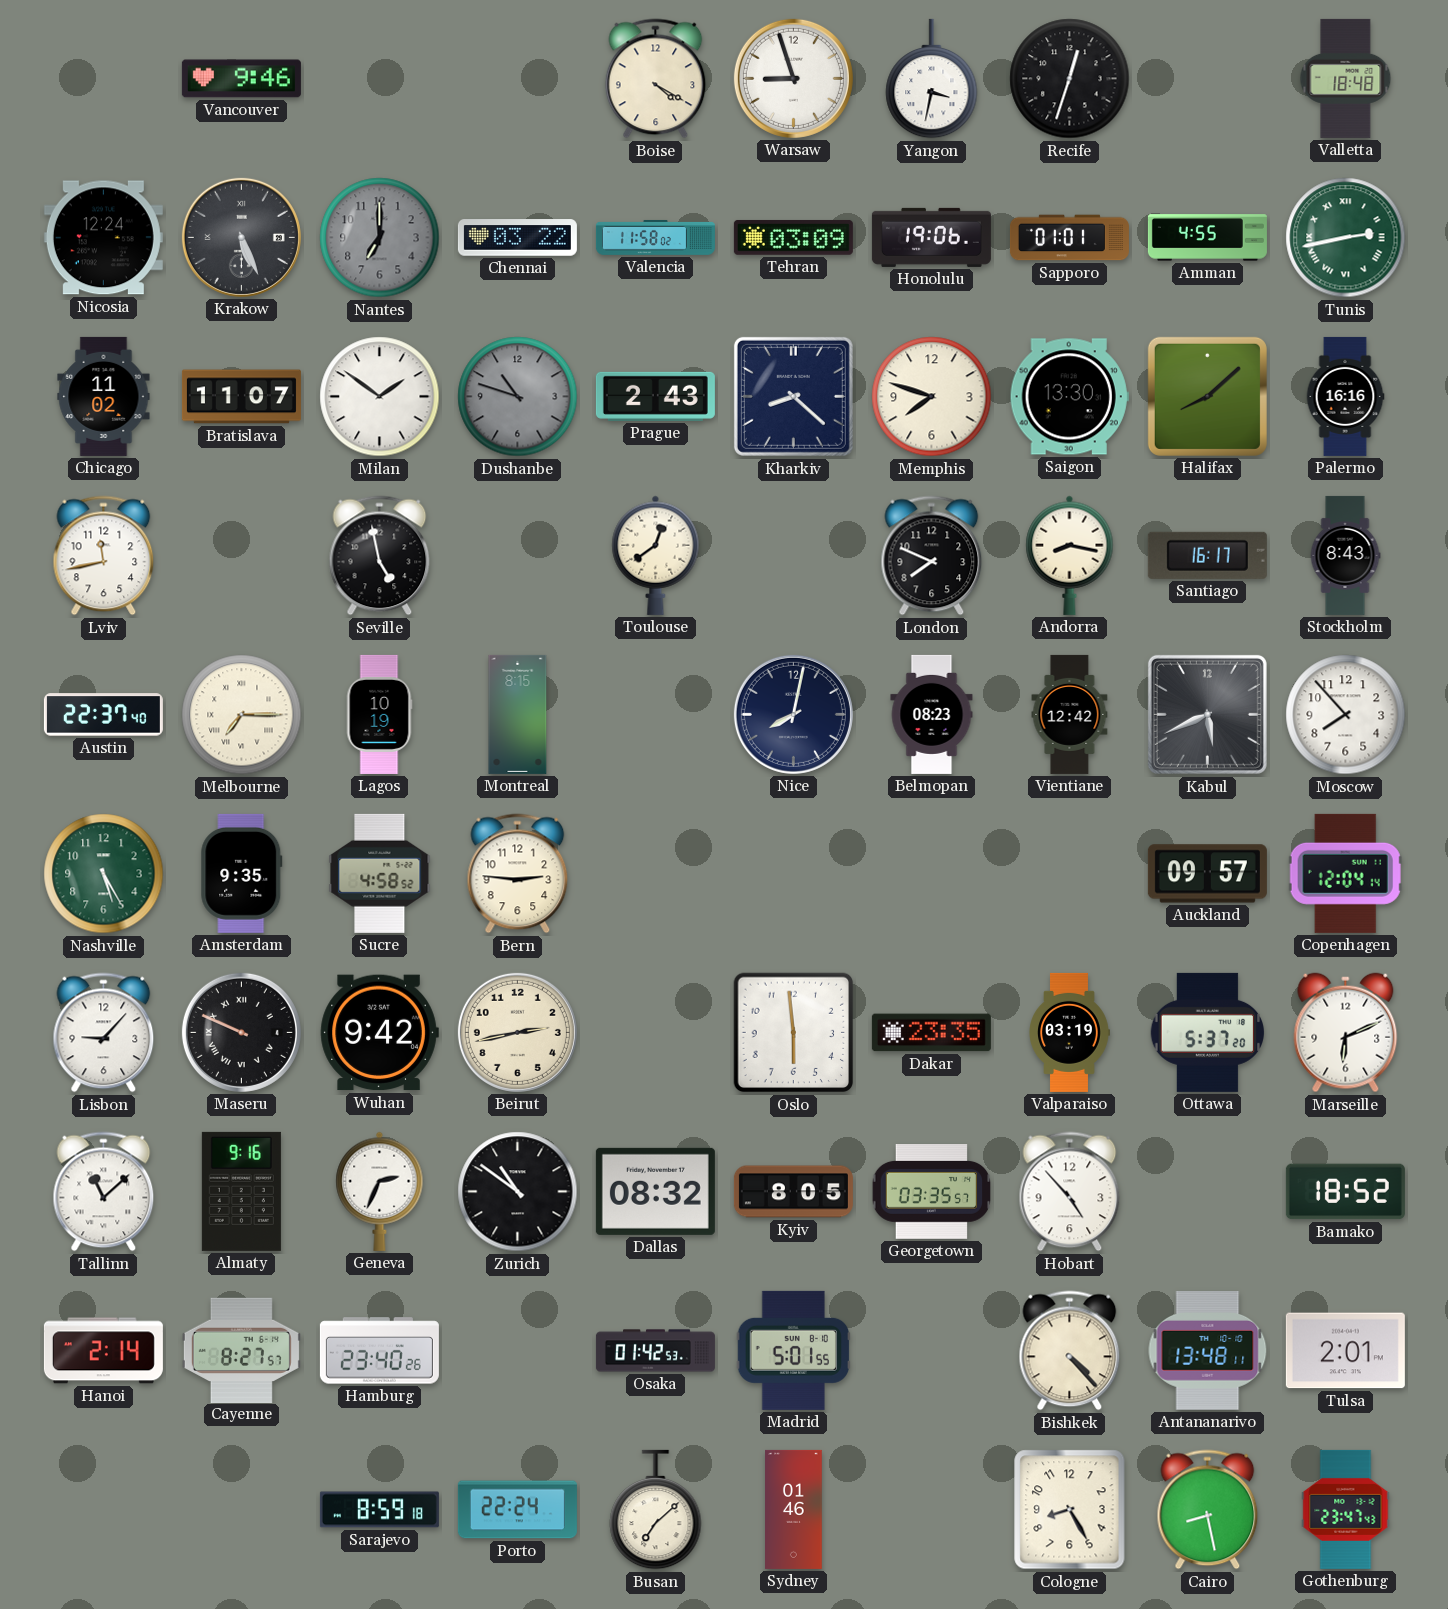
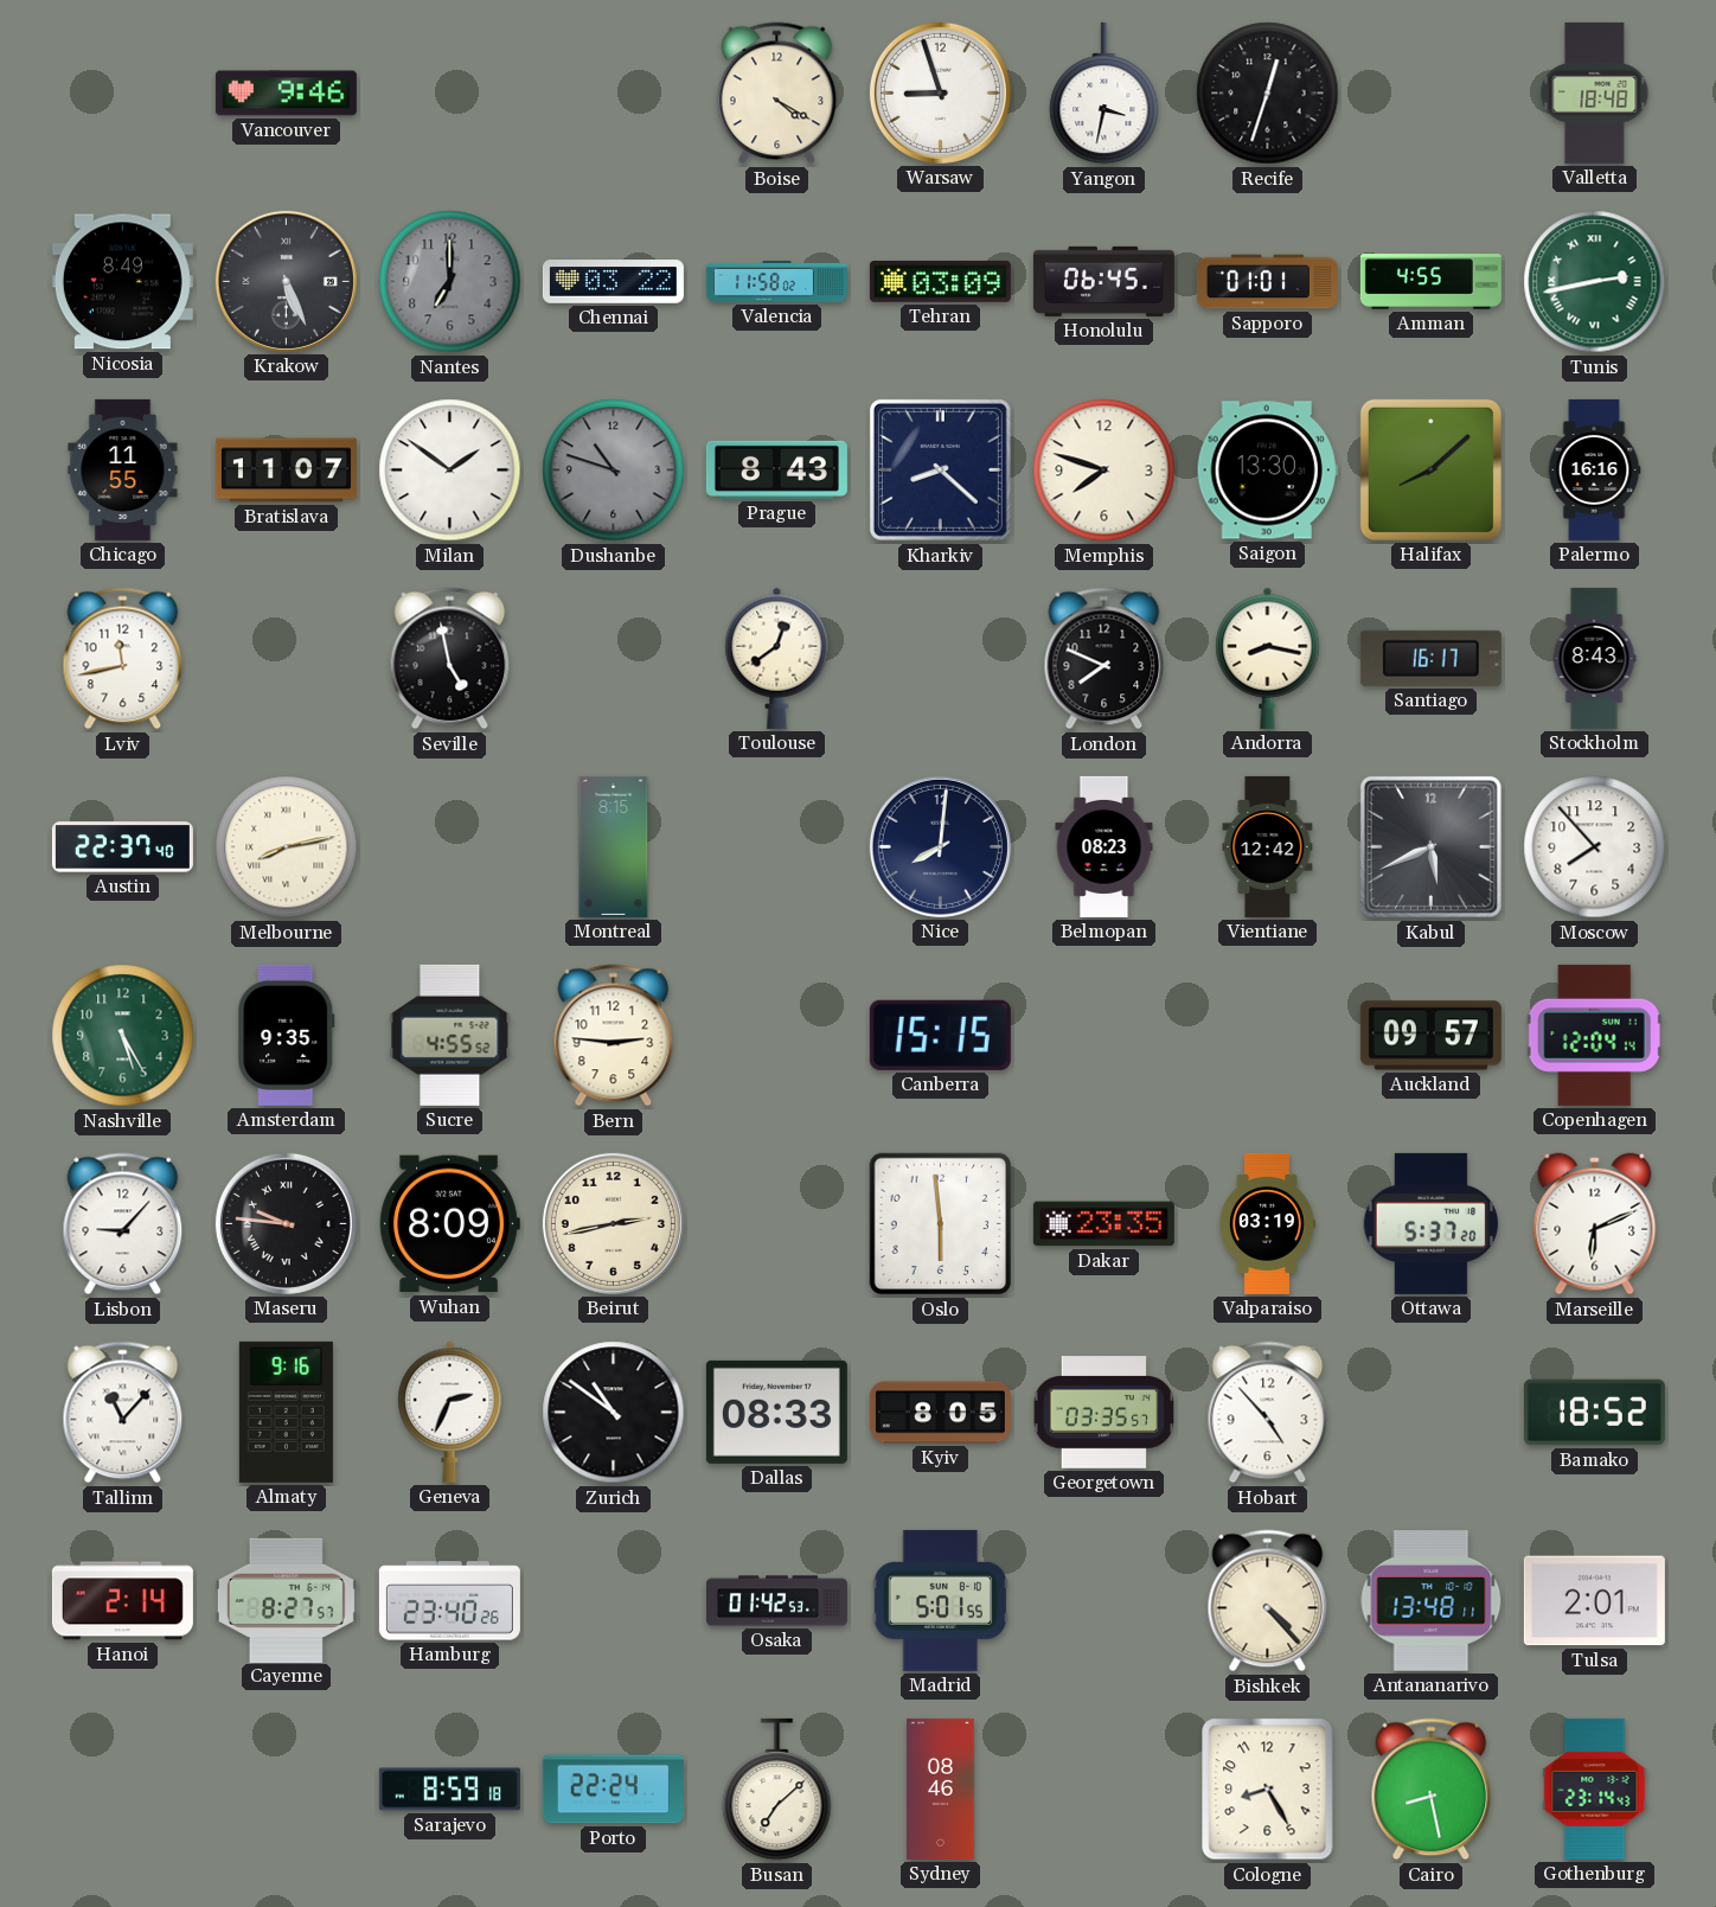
Nicosia: 12:24 -> 8:49
Honolulu: 19:06 -> 06:45
Chicago: 11:02 -> 11:55
Prague: 2:43 -> 8:43
Melbourne: 7:15 -> 8:13
Lagos: 10:19 -> none
Nice: 8:02 -> 8:01
Sucre: 4:58 -> 4:55
Canberra: none -> 15:15
Maseru: 9:49 -> 9:46
Wuhan: 9:42 -> 8:09
Tallinn: 11:08 -> 11:07
Dallas: 08:32 -> 08:33
Sydney: 01:46 -> 08:46
Gothenburg: 23:47 -> 23:14
